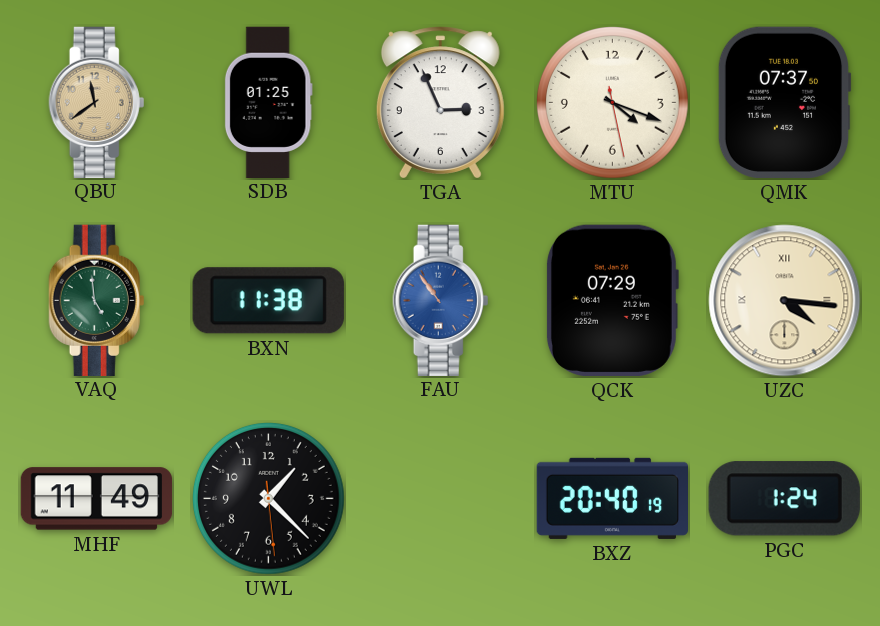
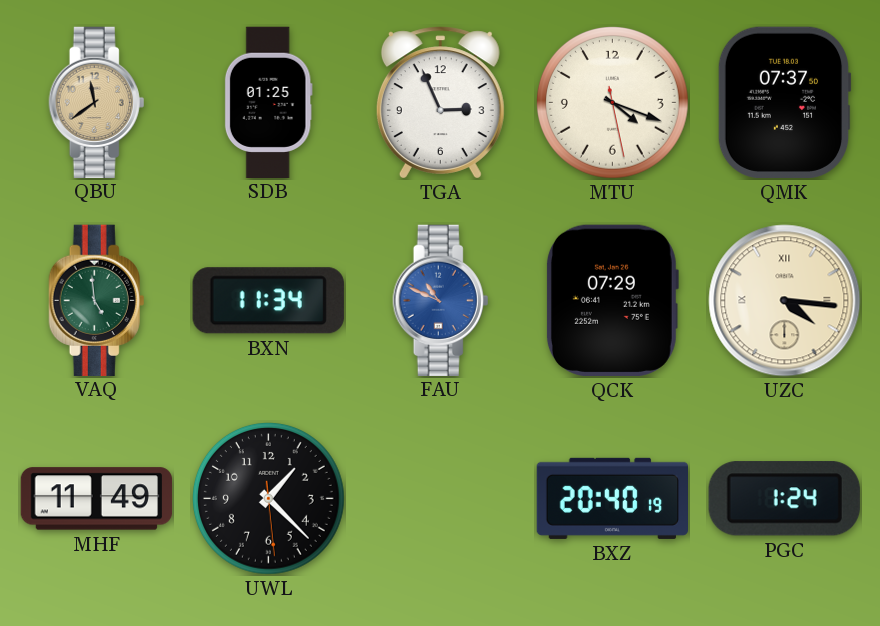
BXN: 11:38 -> 11:34
FAU: 10:54 -> 10:49
